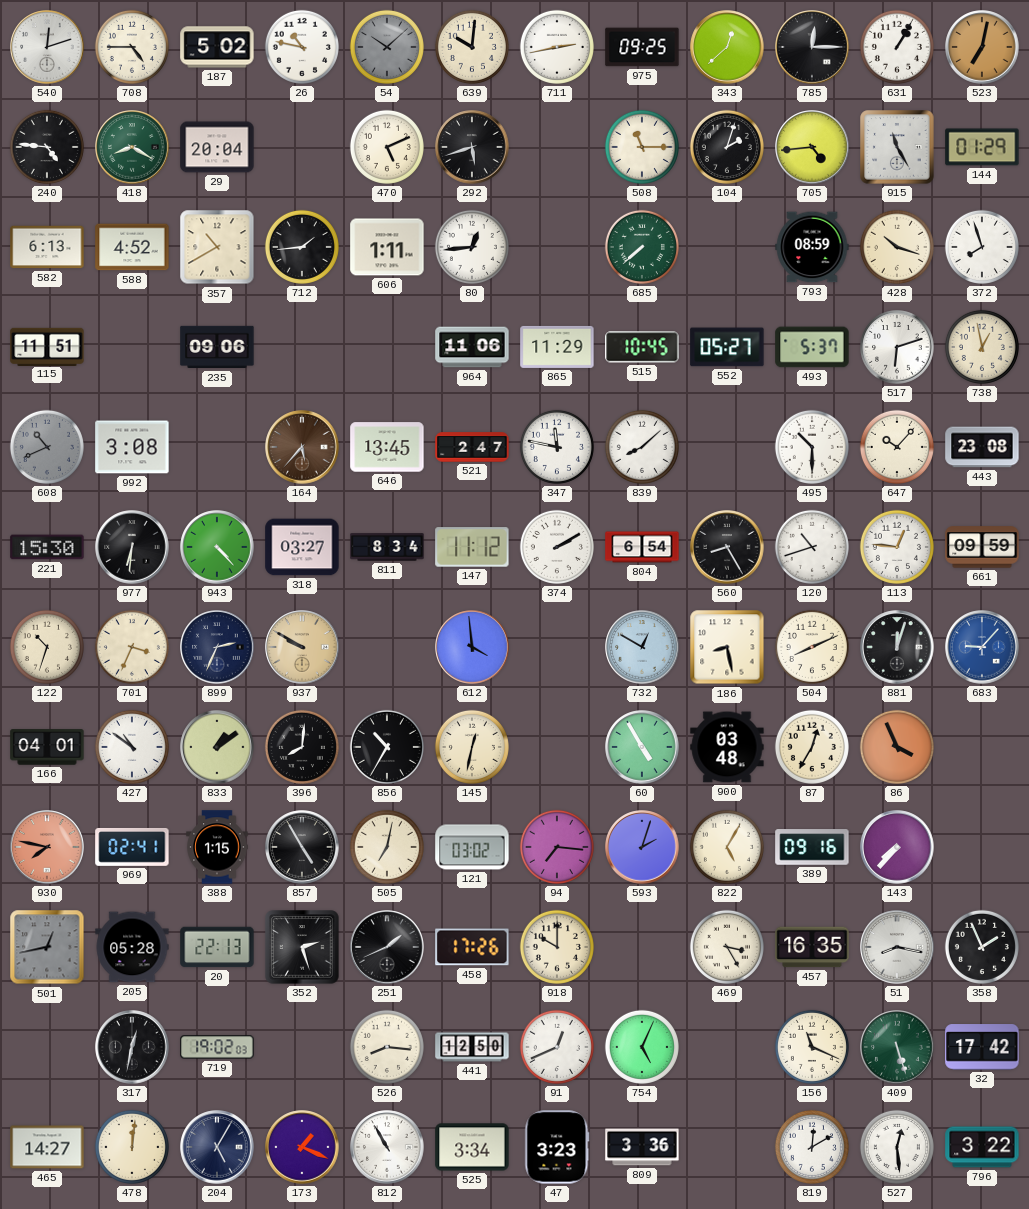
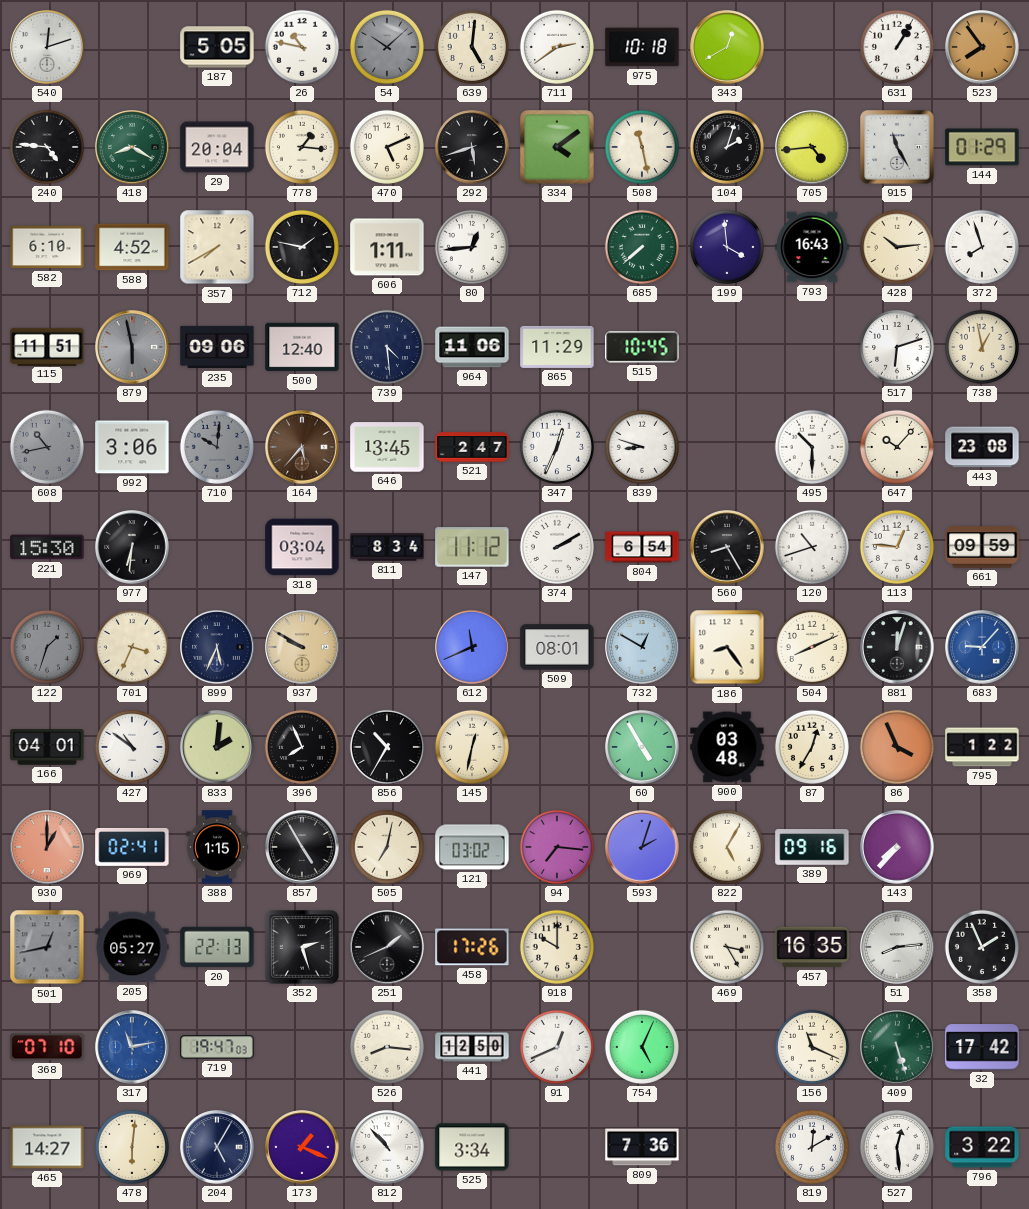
708: 4:45 -> none
187: 5:02 -> 5:05
639: 10:01 -> 5:01
711: 2:43 -> 2:39
975: 09:25 -> 10:18
343: 12:38 -> 12:40
785: 12:15 -> none
523: 7:02 -> 7:54
778: none -> 1:16
334: none -> 4:09
508: 11:15 -> 11:28
582: 6:13 -> 6:10
357: 10:40 -> 7:40
712: 1:44 -> 1:47
199: none -> 3:59
793: 08:59 -> 16:43
428: 10:18 -> 10:14
879: none -> 5:58
500: none -> 12:40
739: none -> 4:29
552: 05:27 -> none
493: 5:37 -> none
608: 10:41 -> 10:43
992: 3:08 -> 3:06
710: none -> 10:01
347: 11:47 -> 12:34
839: 8:08 -> 8:48
943: 4:23 -> none
318: 03:27 -> 03:04
122: 10:33 -> 1:33
122 dial: cream -> grey
899: 2:34 -> 5:34
612: 3:59 -> 11:41
509: none -> 08:01
186: 8:28 -> 8:24
833: 1:09 -> 2:01
396: 8:01 -> 7:56
795: none -> 1:22
930: 7:47 -> 1:00
205: 05:28 -> 05:27
51: 8:17 -> 8:14
368: none -> 07:10
317: 12:32 -> 11:13
317 dial: black -> blue
719: 19:02 -> 19:47
478: 12:01 -> 6:01
812: 10:55 -> 10:53
47: 3:23 -> none
809: 3:36 -> 7:36
